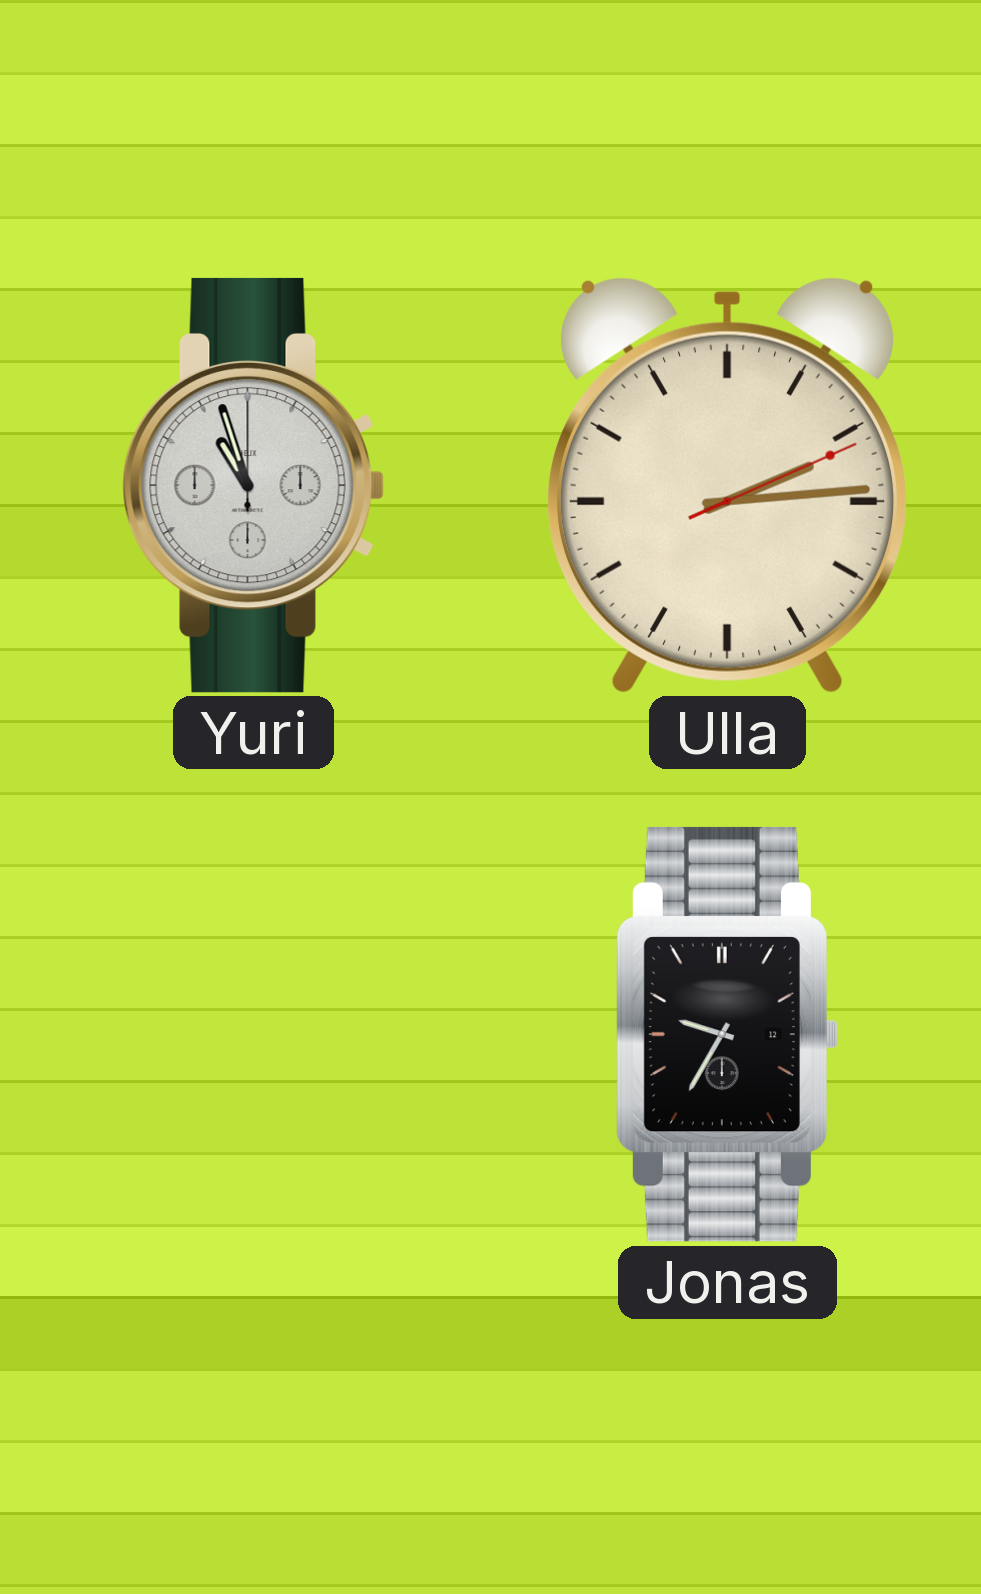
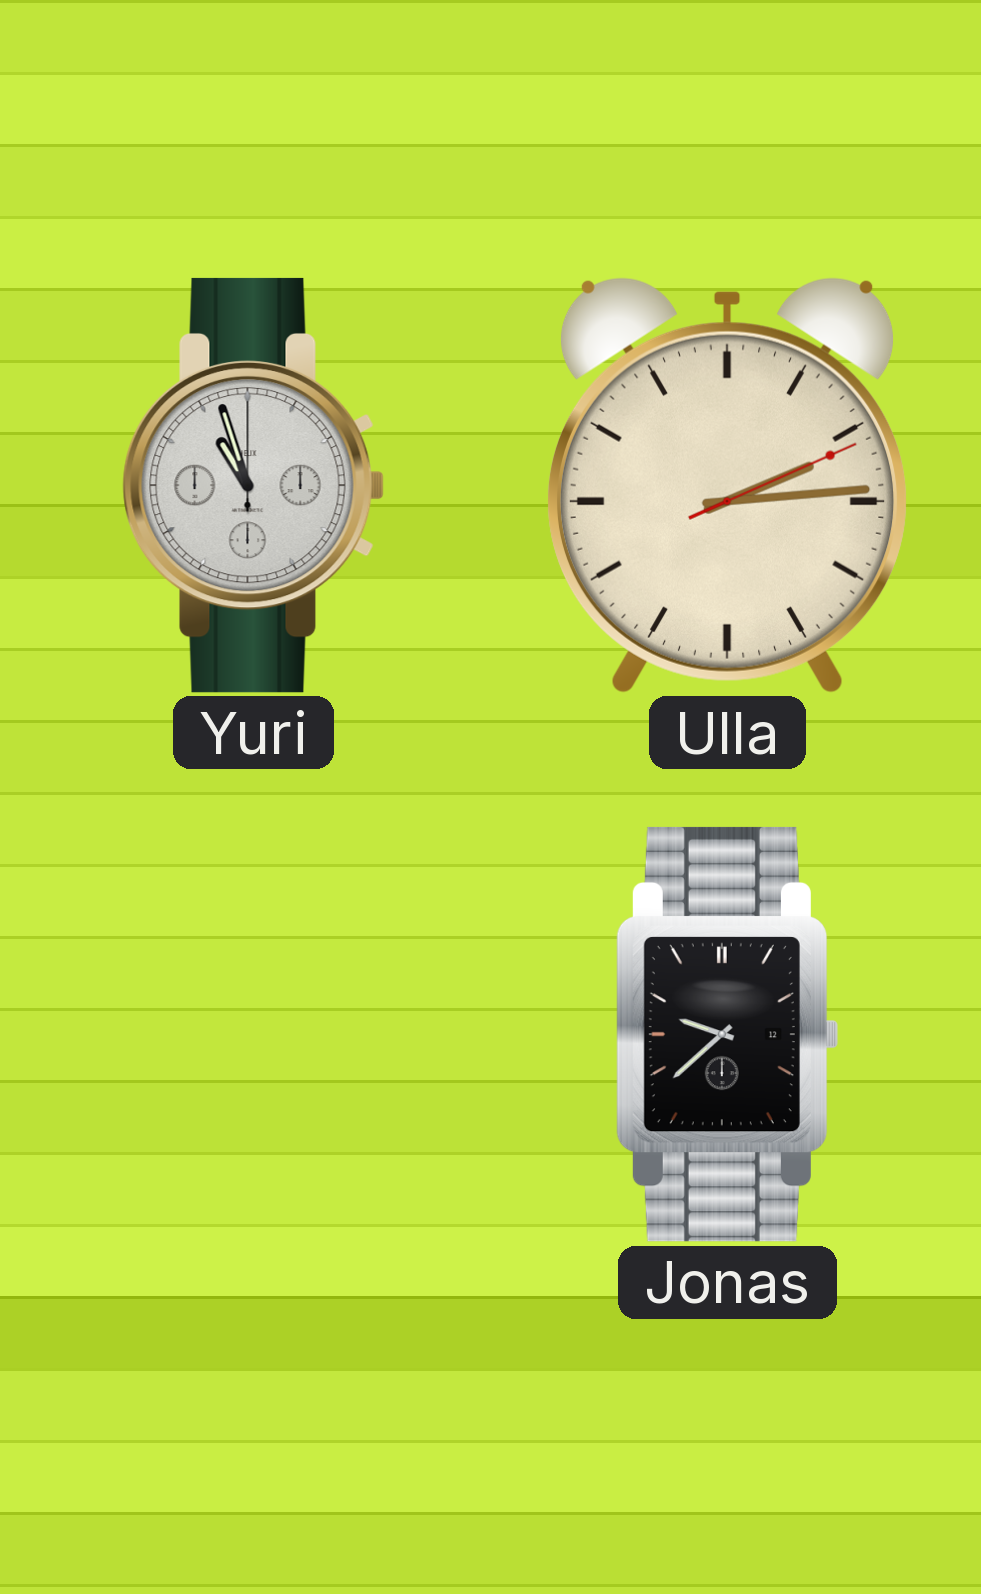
Jonas: 9:35 -> 9:38
